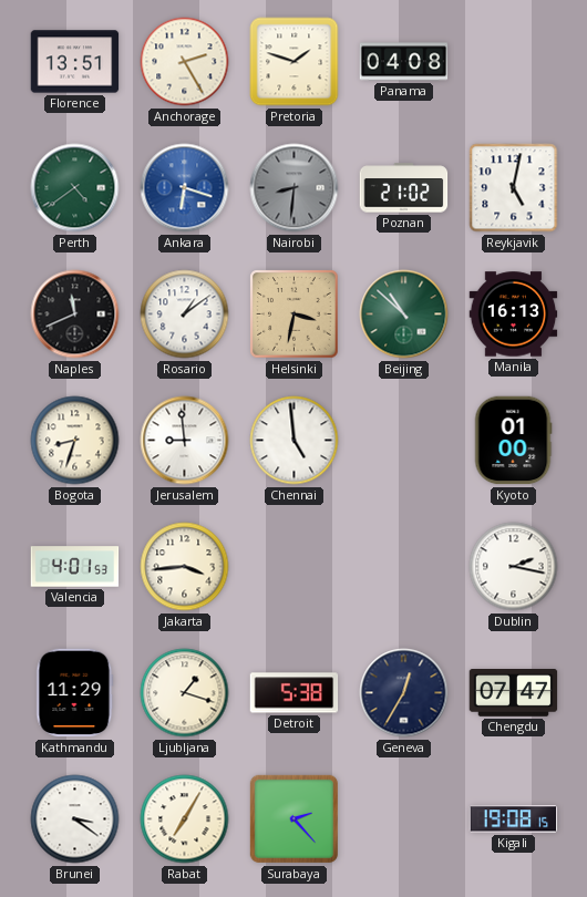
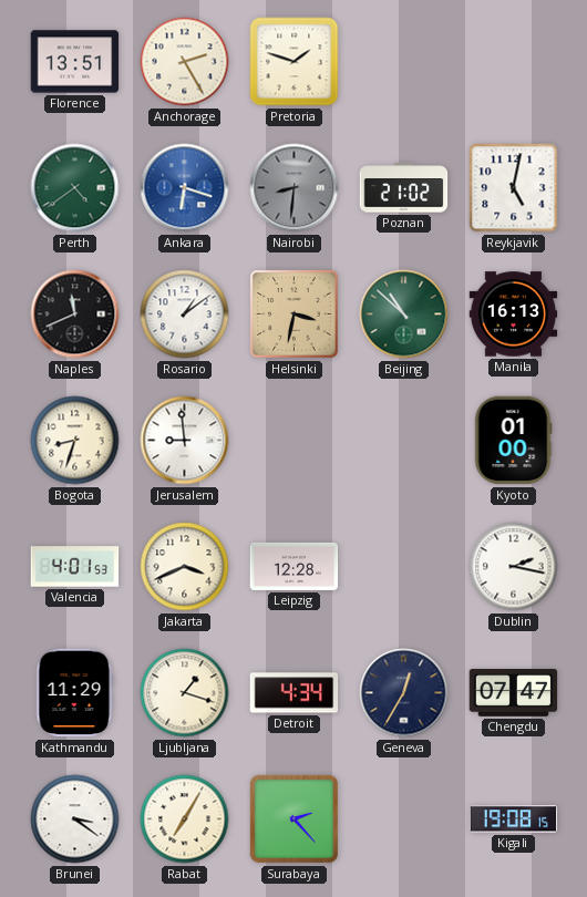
Panama: 04:08 -> none
Chennai: 4:59 -> none
Jakarta: 3:44 -> 3:41
Leipzig: none -> 12:28
Detroit: 5:38 -> 4:34
